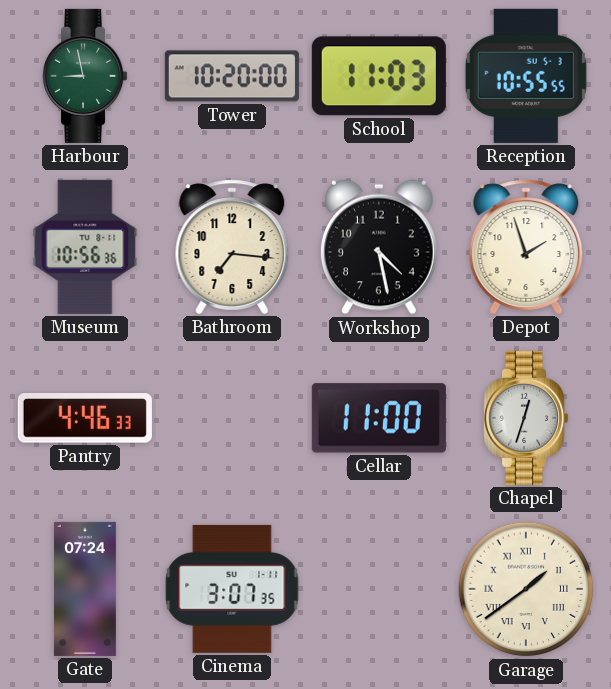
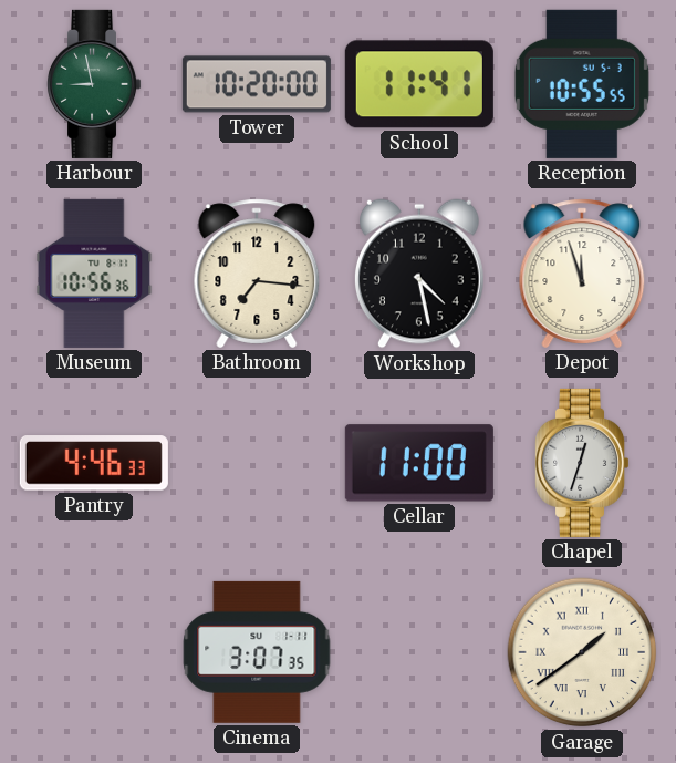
School: 11:03 -> 11:41
Depot: 1:57 -> 11:57
Gate: 07:24 -> none
